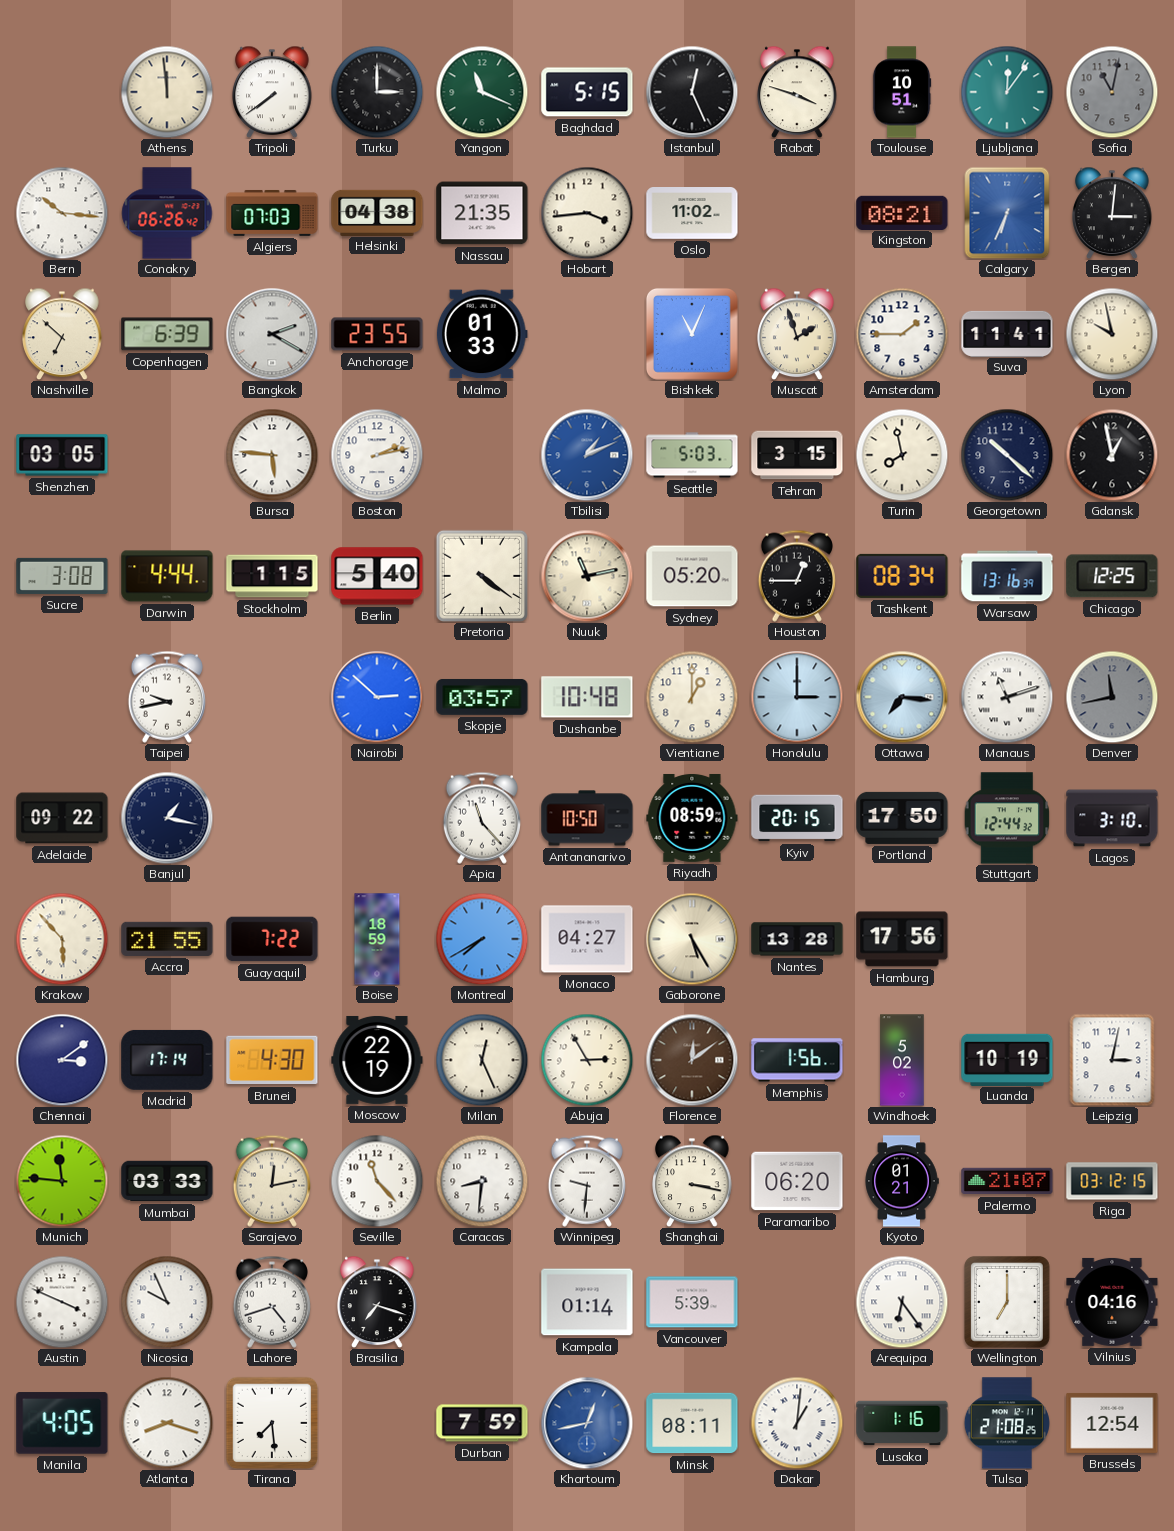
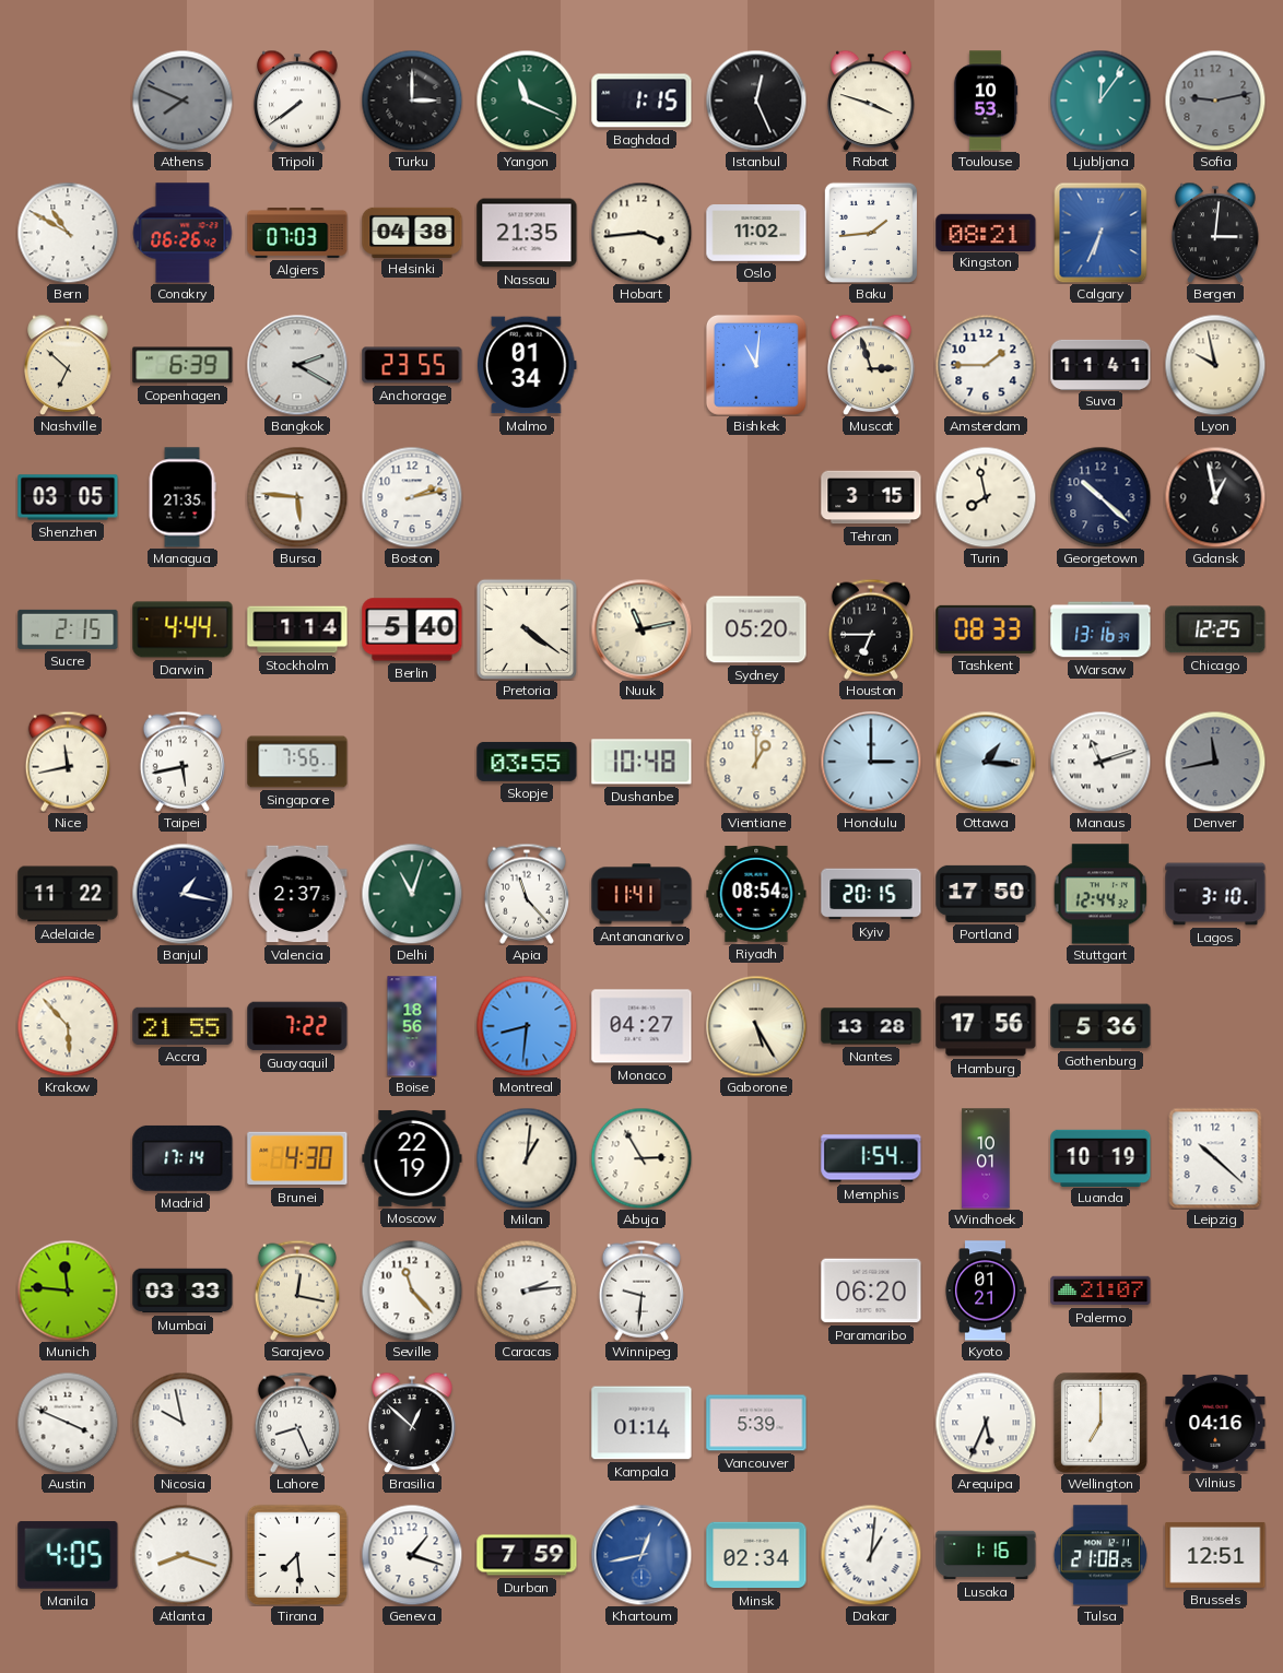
Athens: 11:59 -> 7:49
Athens dial: cream -> grey
Baghdad: 5:15 -> 1:15
Toulouse: 10:51 -> 10:53
Sofia: 11:02 -> 9:13
Bern: 10:16 -> 10:50
Baku: none -> 1:44
Malmo: 01:33 -> 01:34
Bishkek: 11:04 -> 11:01
Muscat: 1:57 -> 2:57
Managua: none -> 21:35
Tbilisi: 1:11 -> none
Seattle: 5:03 -> none
Sucre: 3:08 -> 2:15
Stockholm: 1:15 -> 1:14
Houston: 12:45 -> 6:45
Tashkent: 08:34 -> 08:33
Nice: none -> 11:43
Taipei: 9:43 -> 5:43
Singapore: none -> 7:56
Nairobi: 2:52 -> none
Skopje: 03:57 -> 03:55
Ottawa: 7:16 -> 1:16
Adelaide: 09:22 -> 11:22
Valencia: none -> 2:37
Delhi: none -> 11:03
Antananarivo: 10:50 -> 11:41
Riyadh: 08:59 -> 08:54
Boise: 18:59 -> 18:56
Montreal: 7:40 -> 8:31
Gothenburg: none -> 5:36
Chennai: 3:09 -> none
Milan: 12:26 -> 1:01
Florence: 12:09 -> none
Memphis: 1:56 -> 1:54
Windhoek: 5:02 -> 10:01
Leipzig: 3:02 -> 10:22
Sarajevo: 12:13 -> 12:17
Caracas: 8:31 -> 2:14
Shanghai: 3:17 -> none
Riga: 03:12 -> none
Nicosia: 9:56 -> 9:58
Lahore: 4:42 -> 8:26
Brasilia: 7:18 -> 12:52
Arequipa: 6:24 -> 5:34
Geneva: none -> 1:18
Minsk: 08:11 -> 02:34
Brussels: 12:54 -> 12:51
